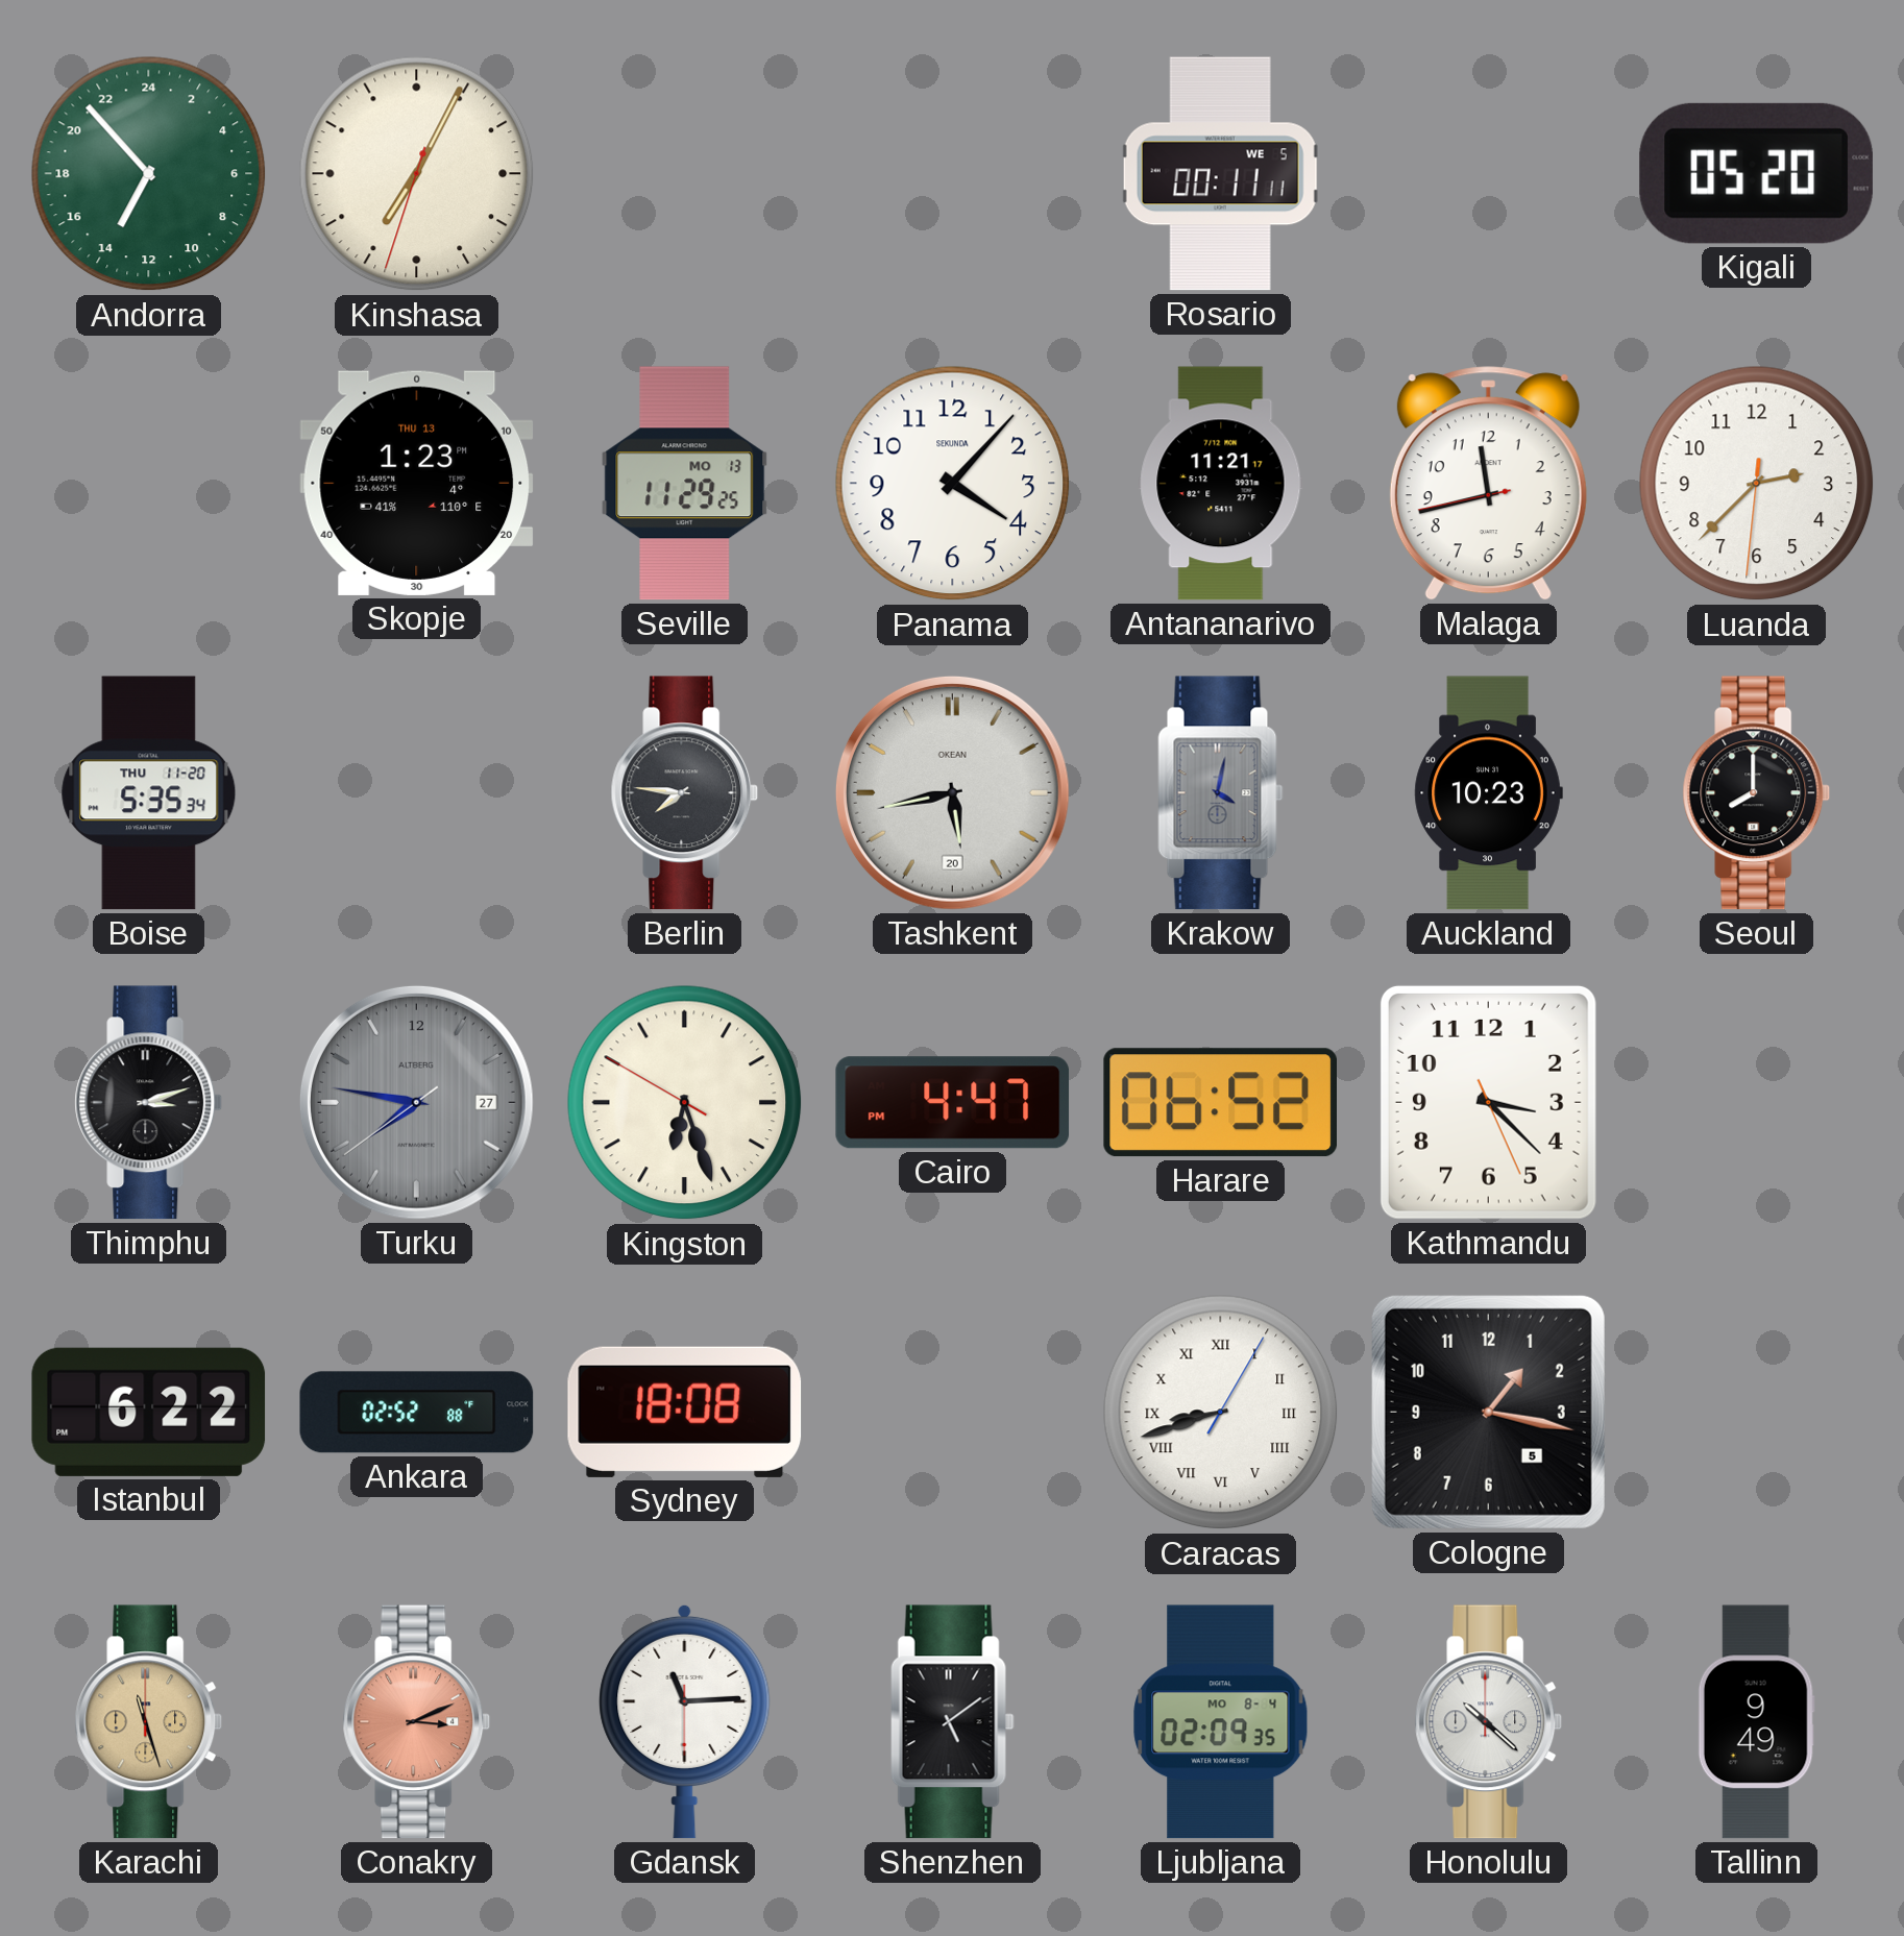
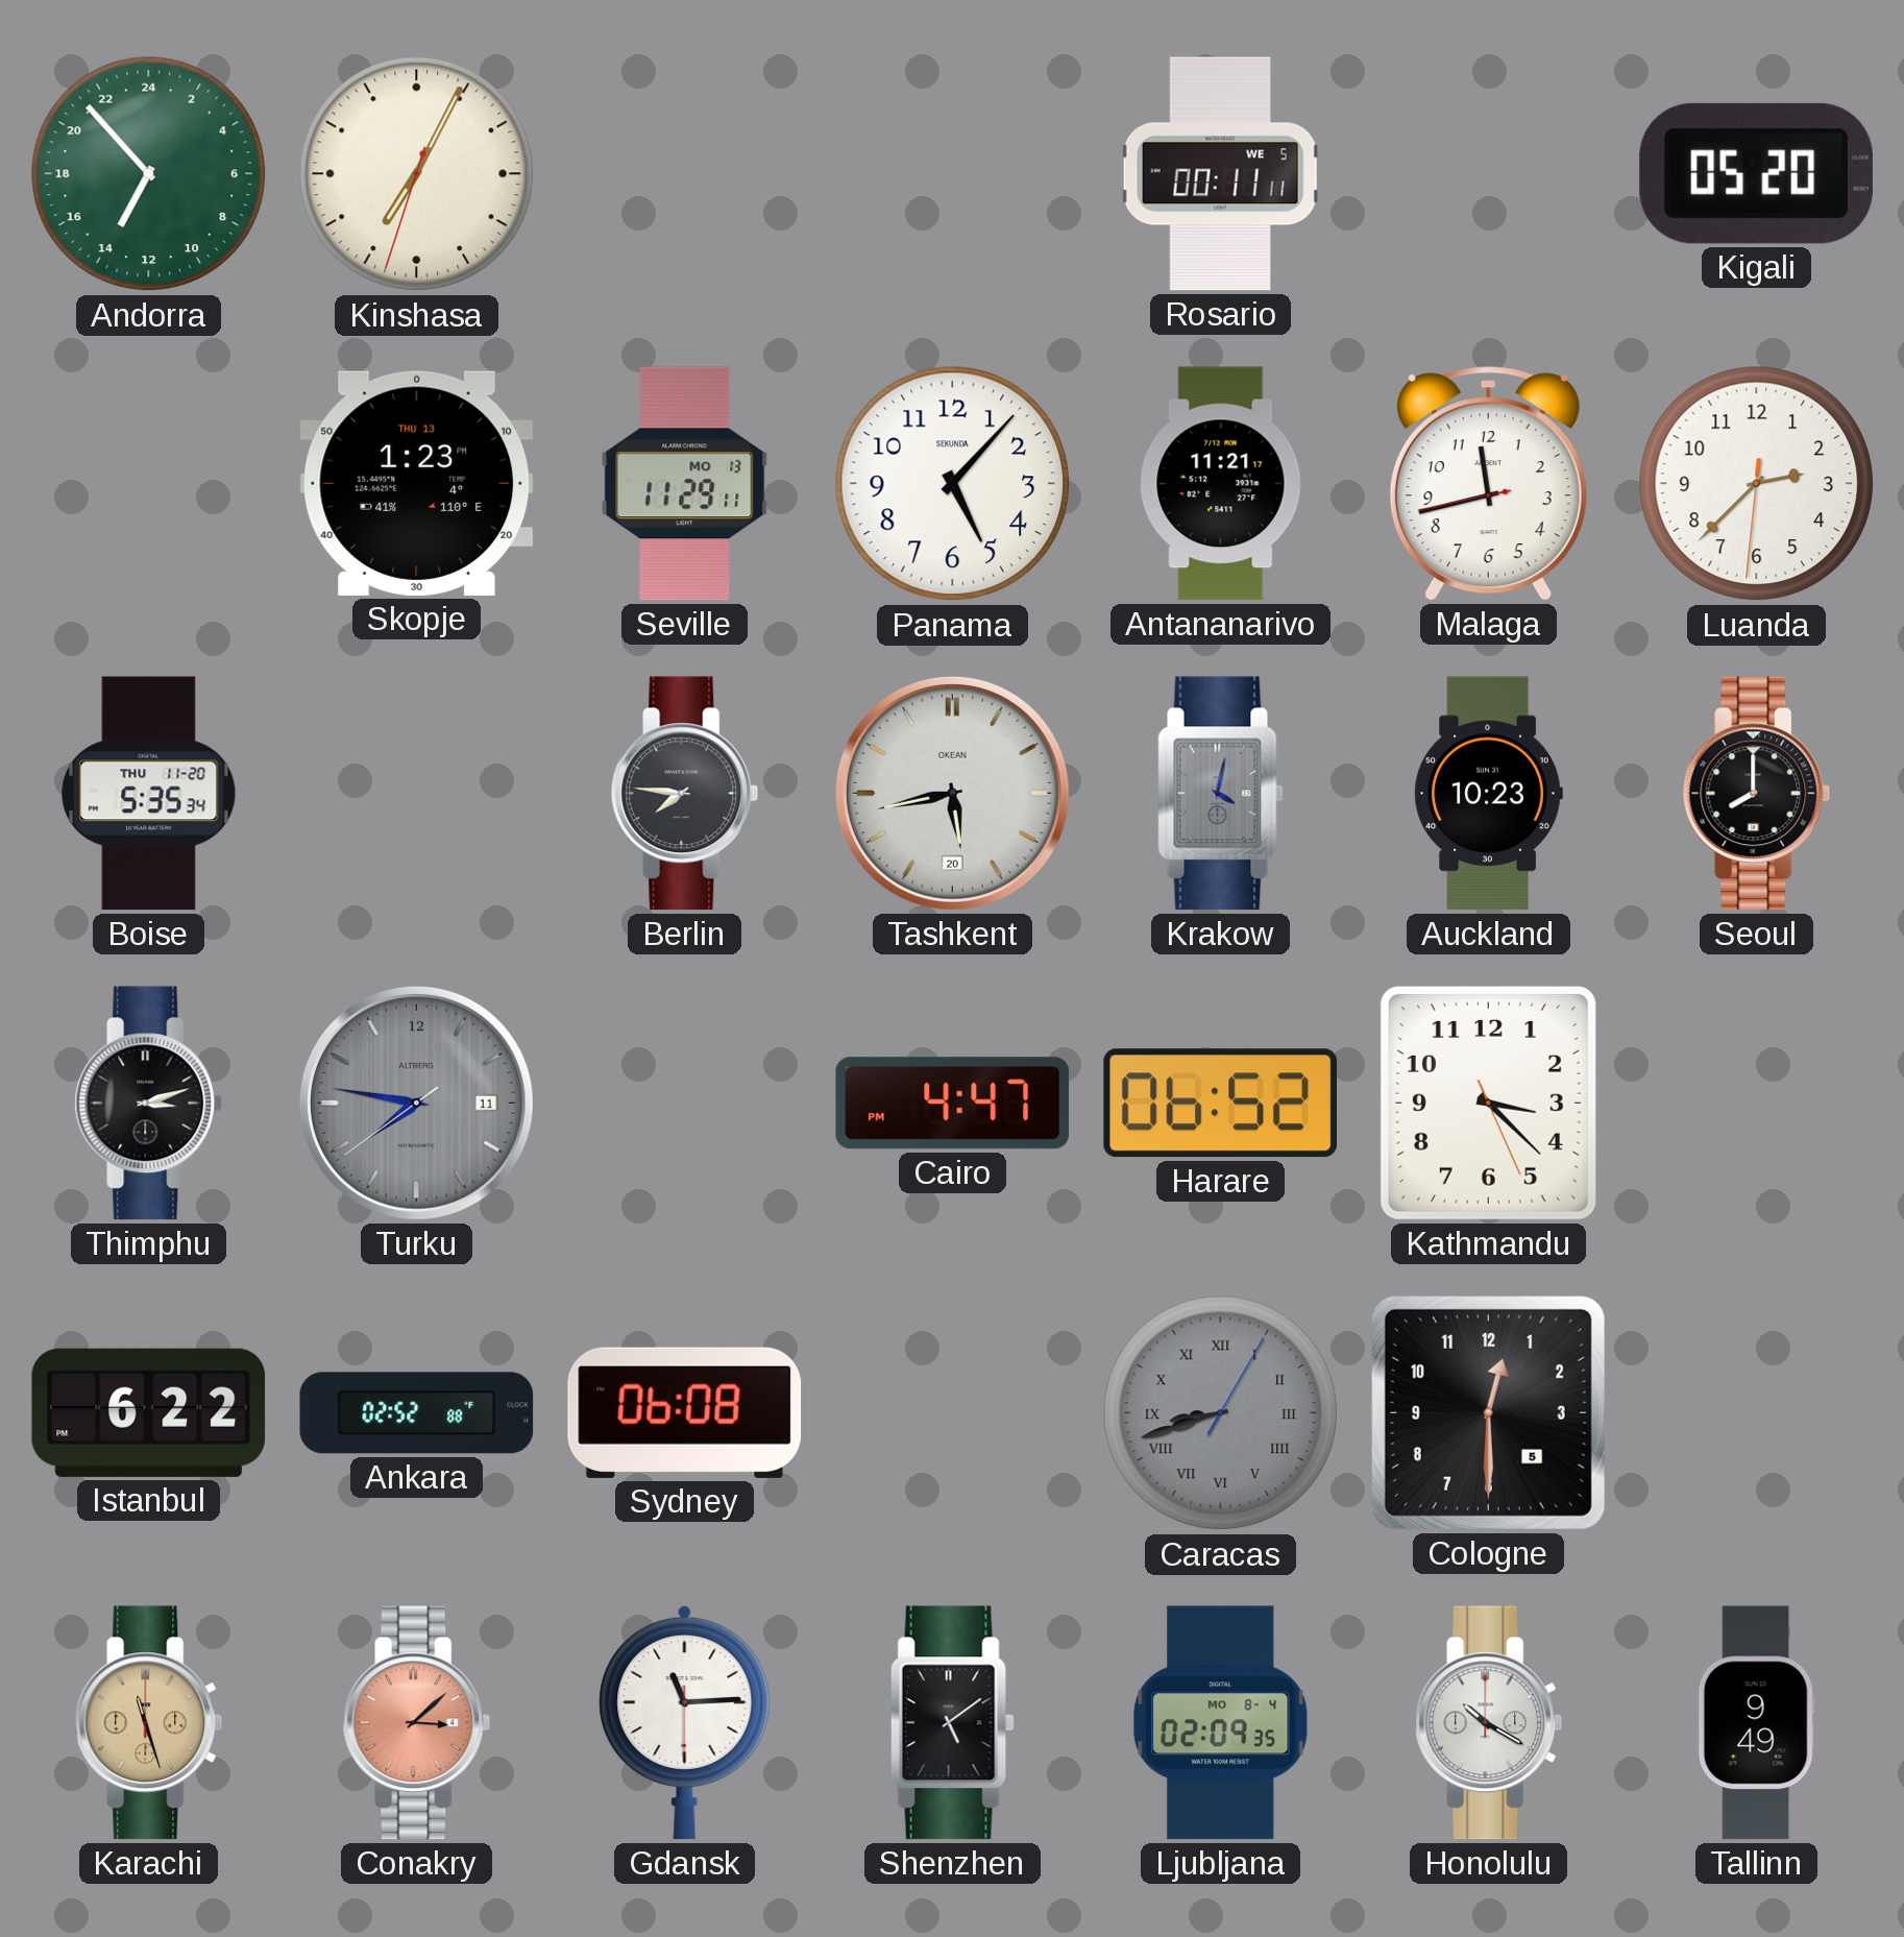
Seville: 11:29:25 -> 11:29:11
Panama: 4:07 -> 5:07
Turku date: 27 -> 11
Kingston: 6:26 -> none
Sydney: 18:08 -> 06:08
Caracas dial: white -> grey
Cologne: 1:17 -> 12:30
Conakry: 3:11 -> 3:08
Honolulu: 10:22 -> 10:20
